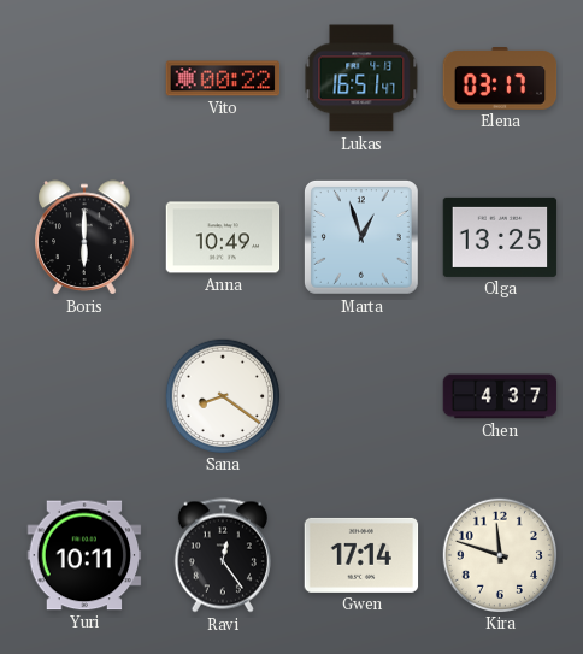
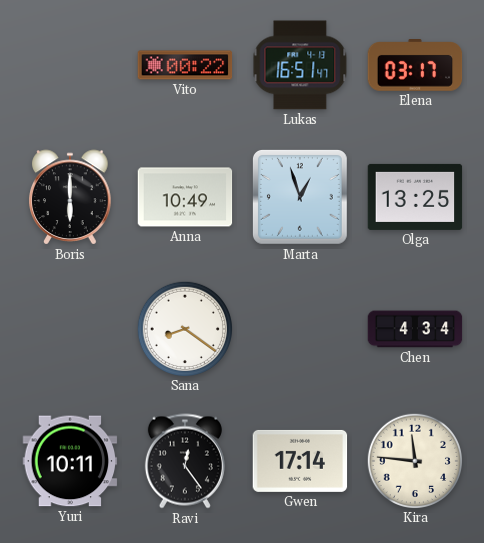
Chen: 4:37 -> 4:34
Kira: 11:48 -> 11:46
